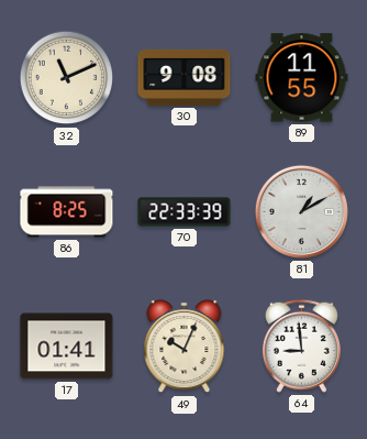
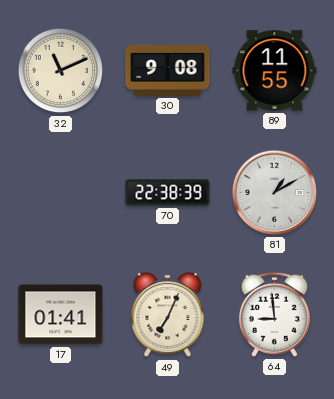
86: 8:25 -> none
70: 22:33 -> 22:38
49: 10:04 -> 7:04
